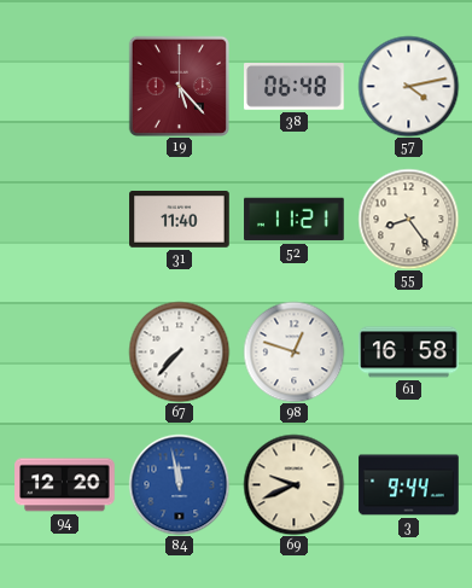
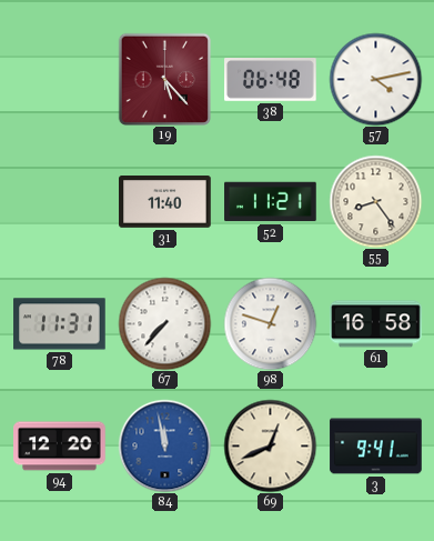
78: none -> 11:31
69: 9:41 -> 12:41
3: 9:44 -> 9:41
